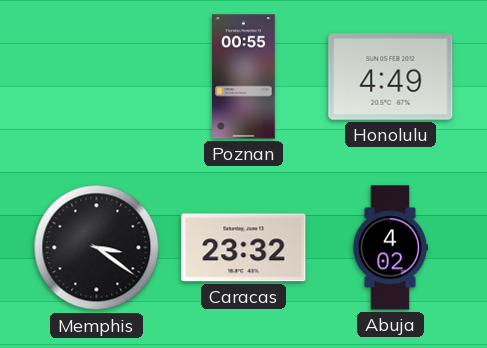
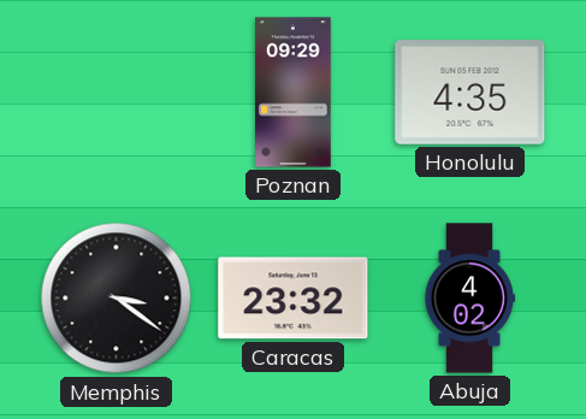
Poznan: 00:55 -> 09:29
Honolulu: 4:49 -> 4:35
